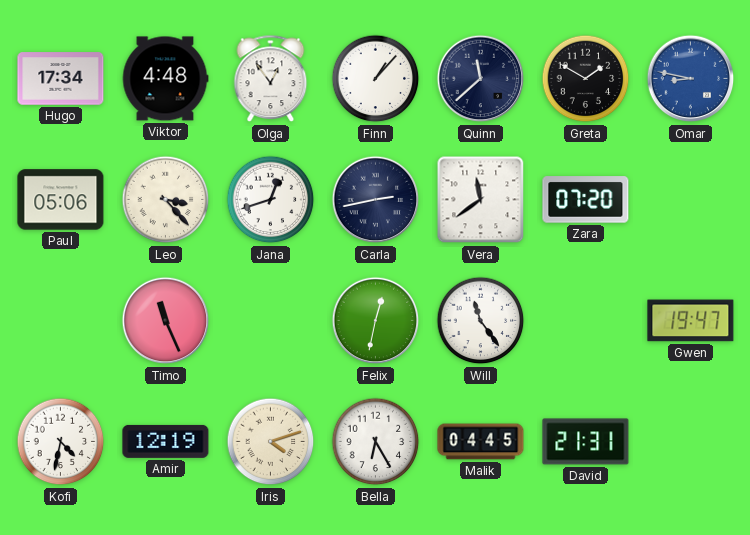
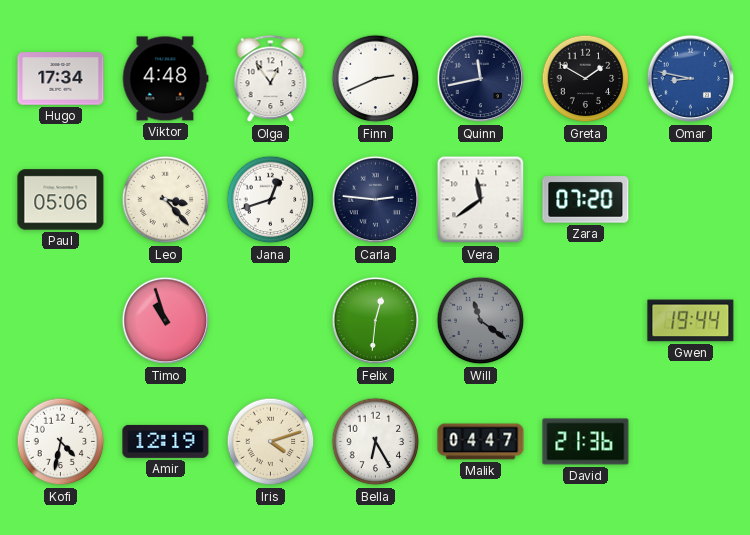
Finn: 1:07 -> 2:41
Quinn: 11:38 -> 11:43
Carla: 2:43 -> 2:46
Timo: 11:26 -> 10:57
Felix: 12:32 -> 12:31
Will: 11:24 -> 11:21
Will dial: white -> grey
Gwen: 19:47 -> 19:44
Malik: 04:45 -> 04:47
David: 21:31 -> 21:36
